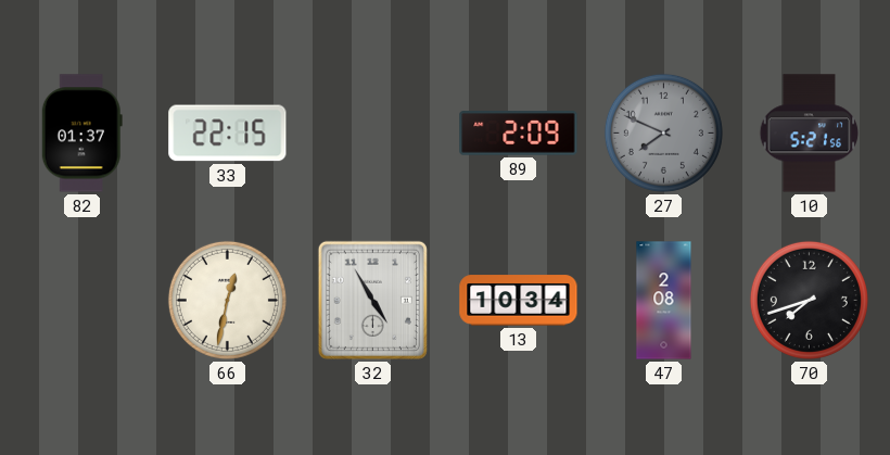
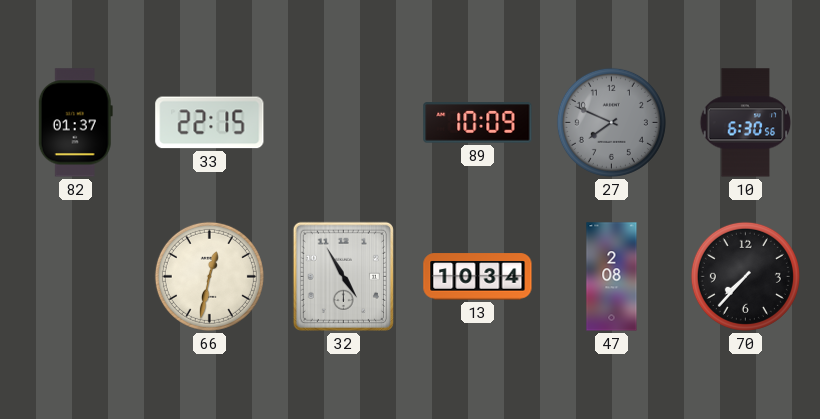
89: 2:09 -> 10:09
10: 5:21 -> 6:30
70: 7:42 -> 7:37
